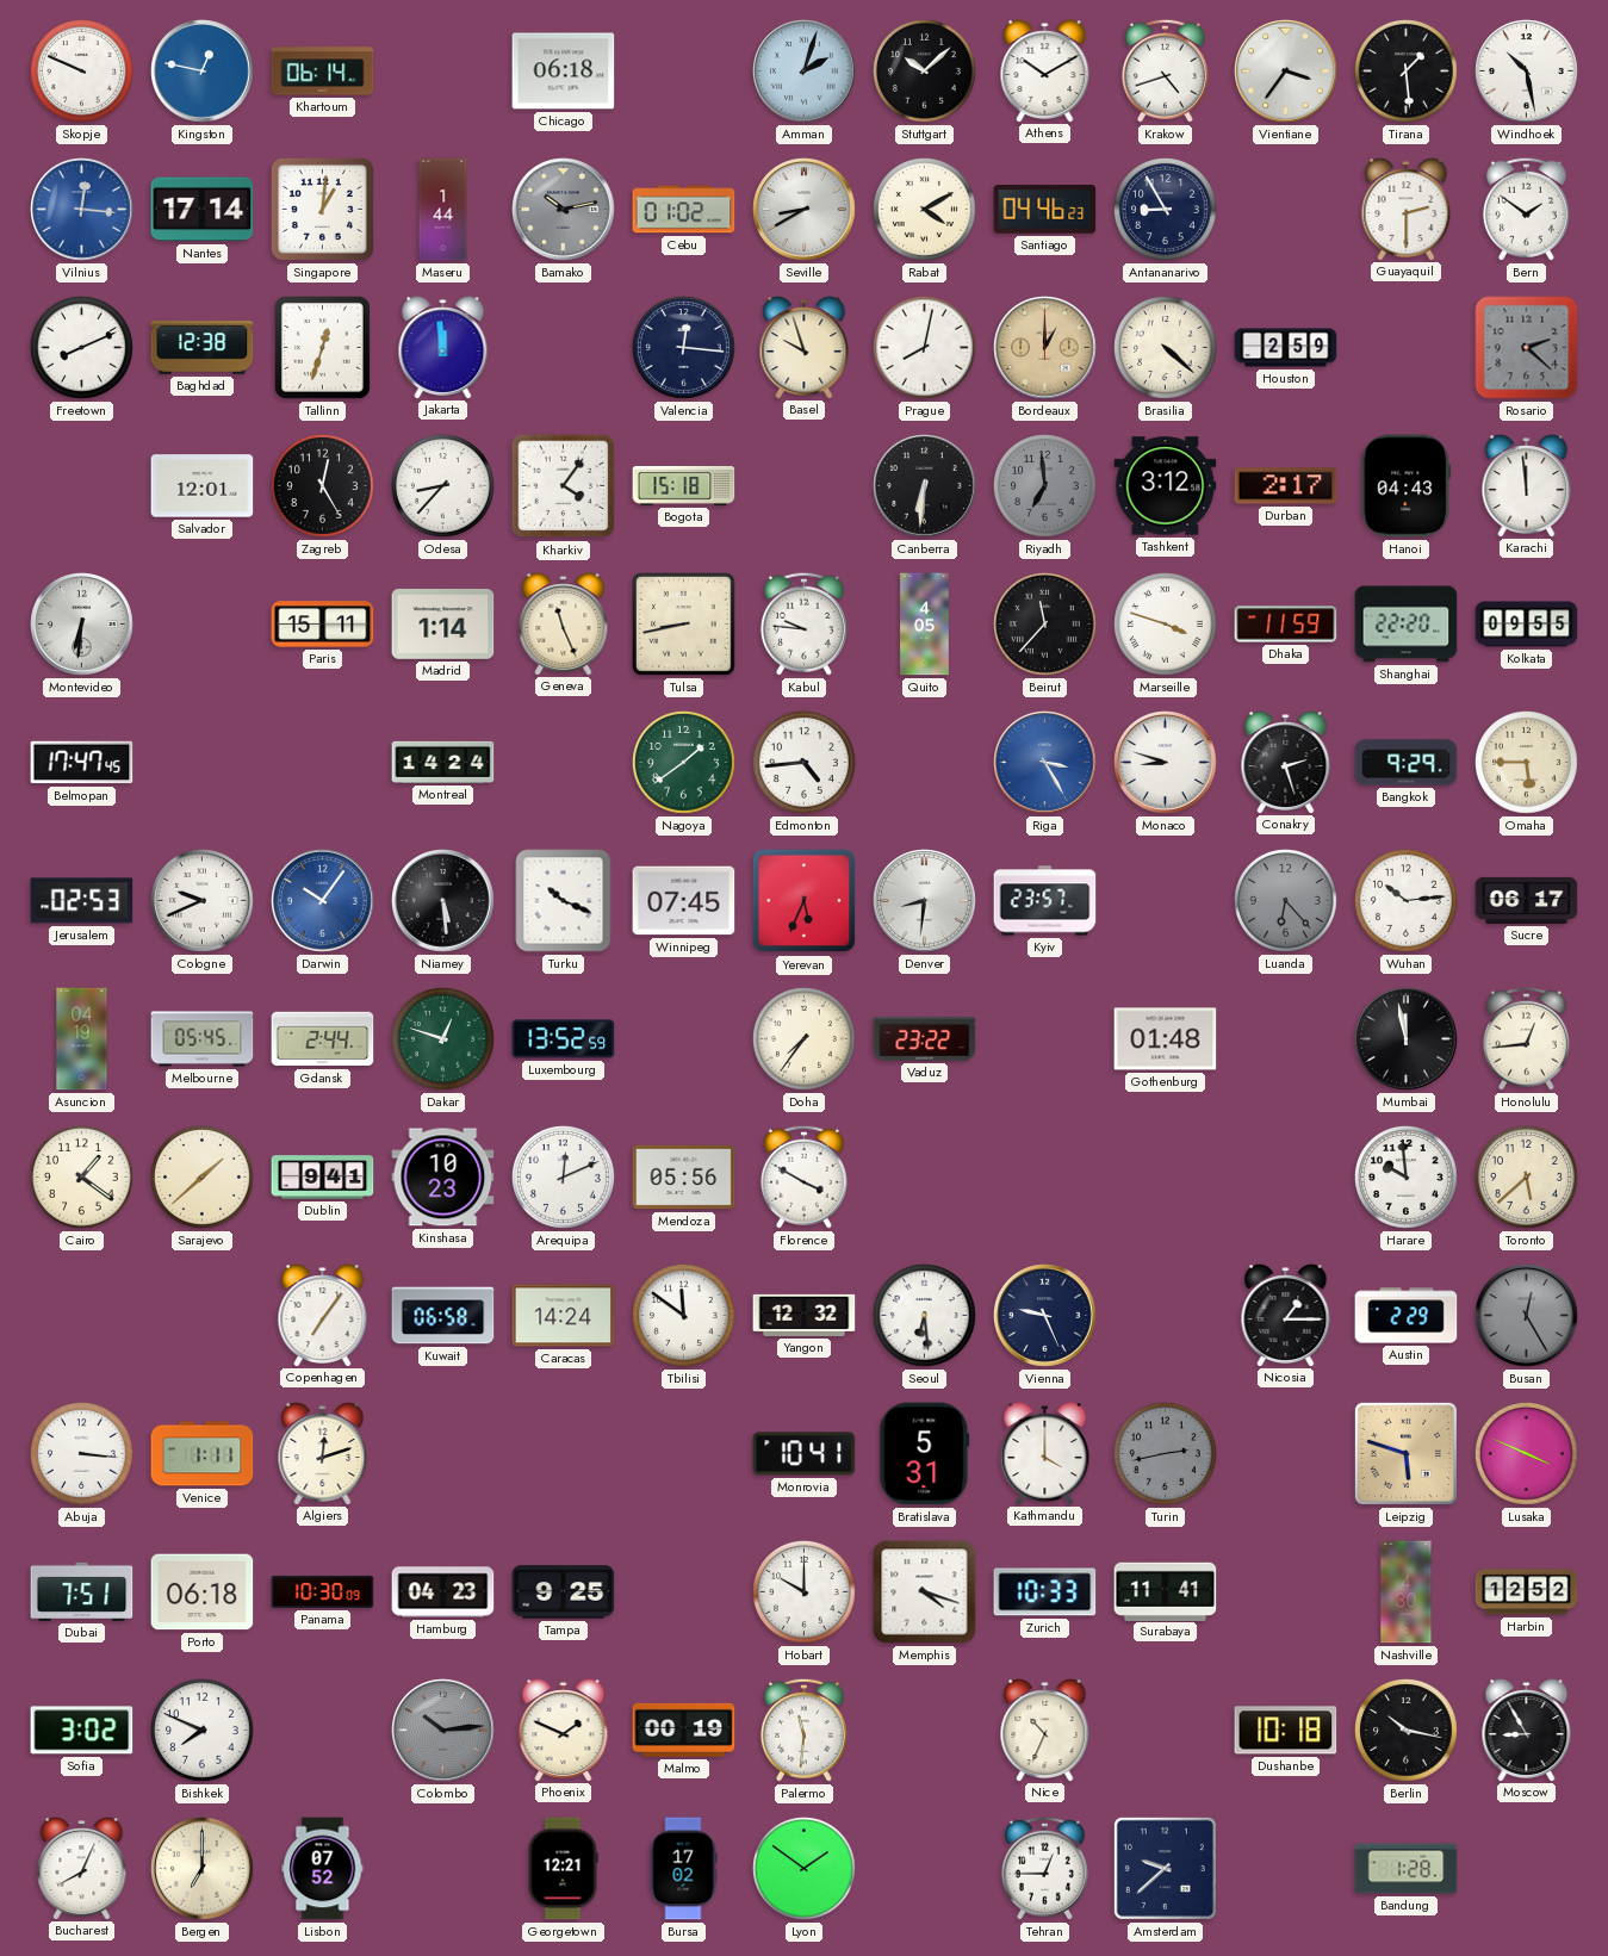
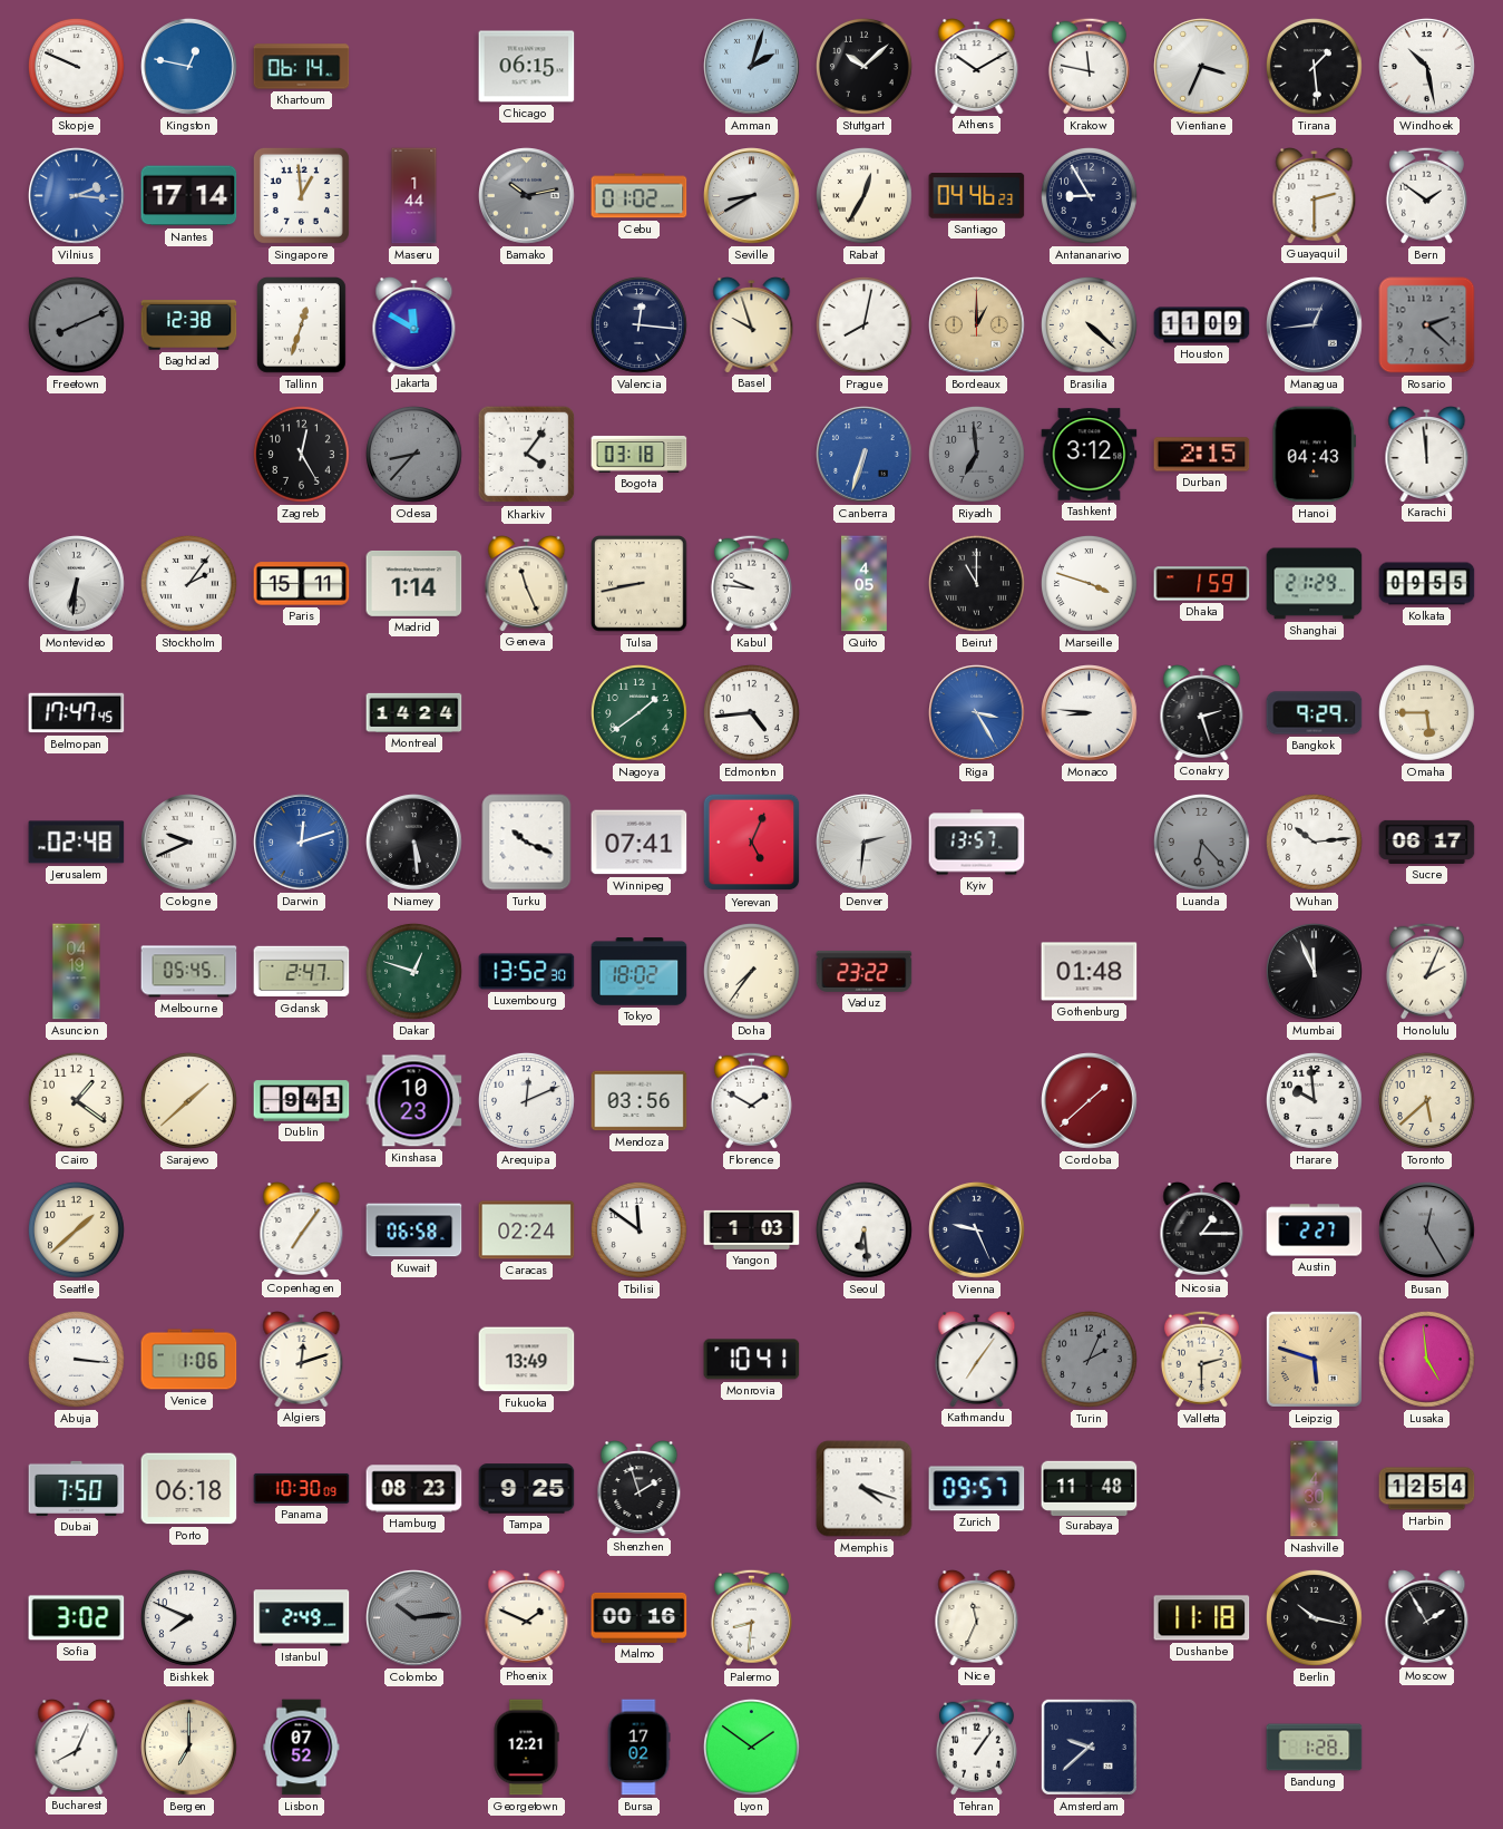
Chicago: 06:18 -> 06:15
Krakow: 4:42 -> 11:47
Vientiane: 3:36 -> 3:34
Vilnius: 12:16 -> 2:16
Singapore: 1:01 -> 12:59
Rabat: 4:10 -> 12:35
Freetown dial: white -> grey
Jakarta: 11:59 -> 11:50
Houston: 2:59 -> 11:09
Managua: none -> 12:44
Salvador: 12:01 -> none
Odesa dial: white -> grey
Bogota: 15:18 -> 03:18
Canberra: 6:31 -> 6:33
Canberra dial: black -> blue
Durban: 2:17 -> 2:15
Stockholm: none -> 2:06
Beirut: 11:37 -> 11:00
Dhaka: 11:59 -> 1:59
Shanghai: 22:20 -> 21:29
Monaco: 8:48 -> 8:46
Jerusalem: 02:53 -> 02:48
Darwin: 10:06 -> 12:12
Winnipeg: 07:45 -> 07:41
Yerevan: 5:34 -> 5:04
Denver: 8:31 -> 2:31
Kyiv: 23:57 -> 13:57
Gdansk: 2:44 -> 2:47
Luxembourg: 13:52:59 -> 13:52:30
Tokyo: none -> 18:02
Mumbai: 11:58 -> 11:56
Honolulu: 12:44 -> 2:04
Mendoza: 05:56 -> 03:56
Florence: 3:50 -> 1:50
Cordoba: none -> 1:38
Seattle: none -> 1:38
Caracas: 14:24 -> 02:24
Yangon: 12:32 -> 1:03
Austin: 2:29 -> 2:27
Venice: 1:11 -> 1:06
Fukuoka: none -> 13:49
Bratislava: 5:31 -> none
Kathmandu: 4:00 -> 7:06
Turin: 2:43 -> 2:04
Valletta: none -> 2:30
Lusaka: 3:49 -> 4:59
Dubai: 7:51 -> 7:50
Hamburg: 04:23 -> 08:23
Shenzhen: none -> 1:57
Hobart: 10:00 -> none
Zurich: 10:33 -> 09:57
Surabaya: 11:41 -> 11:48
Harbin: 12:52 -> 12:54
Istanbul: none -> 2:49
Malmo: 00:19 -> 00:16
Palermo: 11:31 -> 8:31
Nice: 10:34 -> 11:34
Dushanbe: 10:18 -> 11:18
Moscow: 8:55 -> 1:55
Tehran: 12:45 -> 1:06
